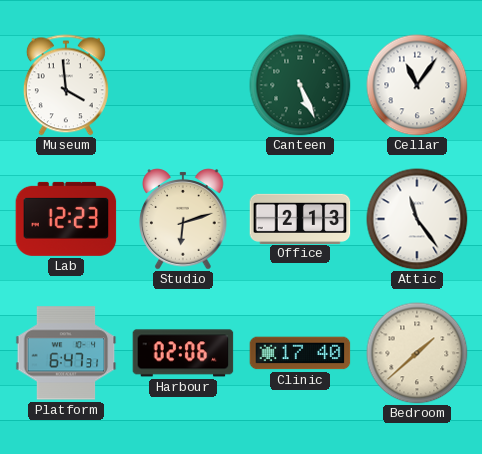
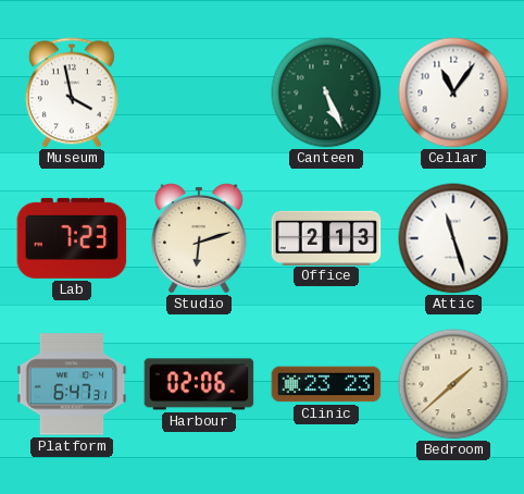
Museum: 3:59 -> 3:58
Lab: 12:23 -> 7:23
Attic: 11:24 -> 11:27
Clinic: 17:40 -> 23:23
